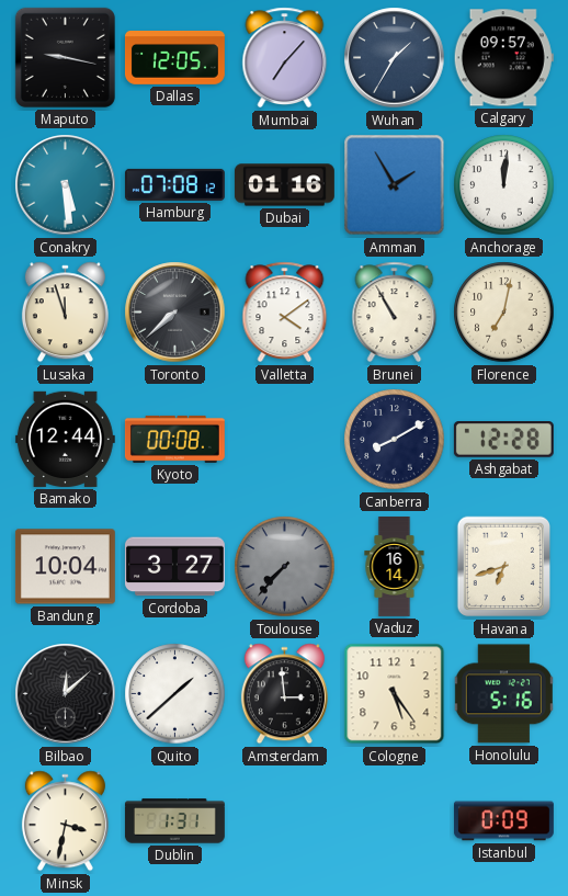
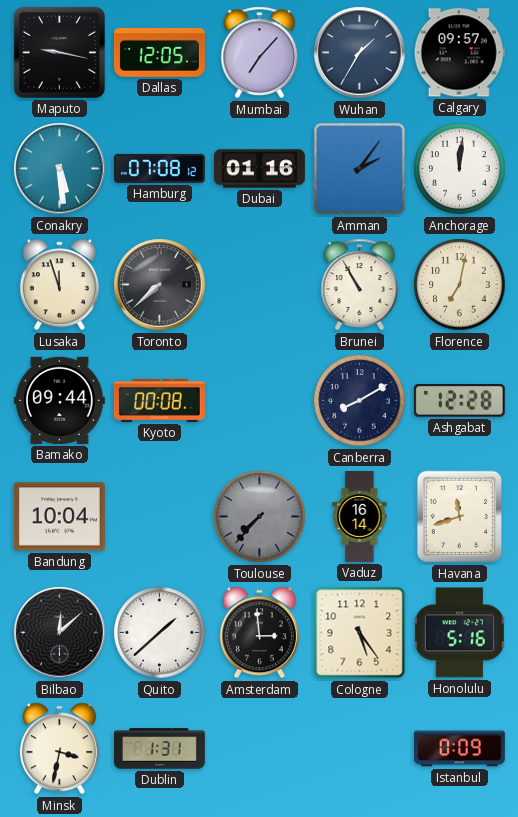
Amman: 1:55 -> 2:06
Valletta: 4:09 -> none
Bamako: 12:44 -> 09:44
Cordoba: 3:27 -> none
Havana: 6:42 -> 11:42
